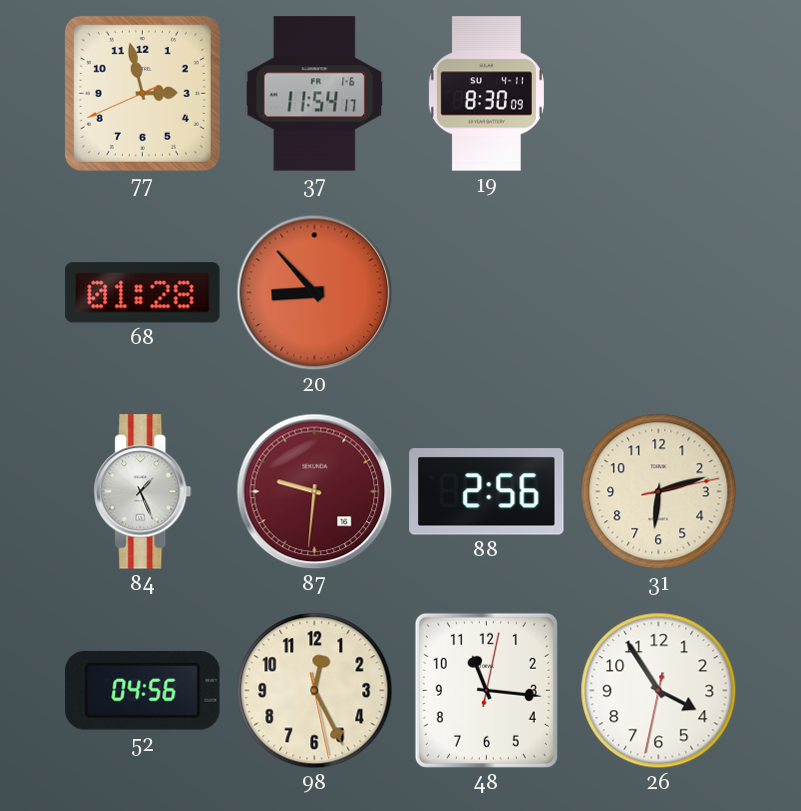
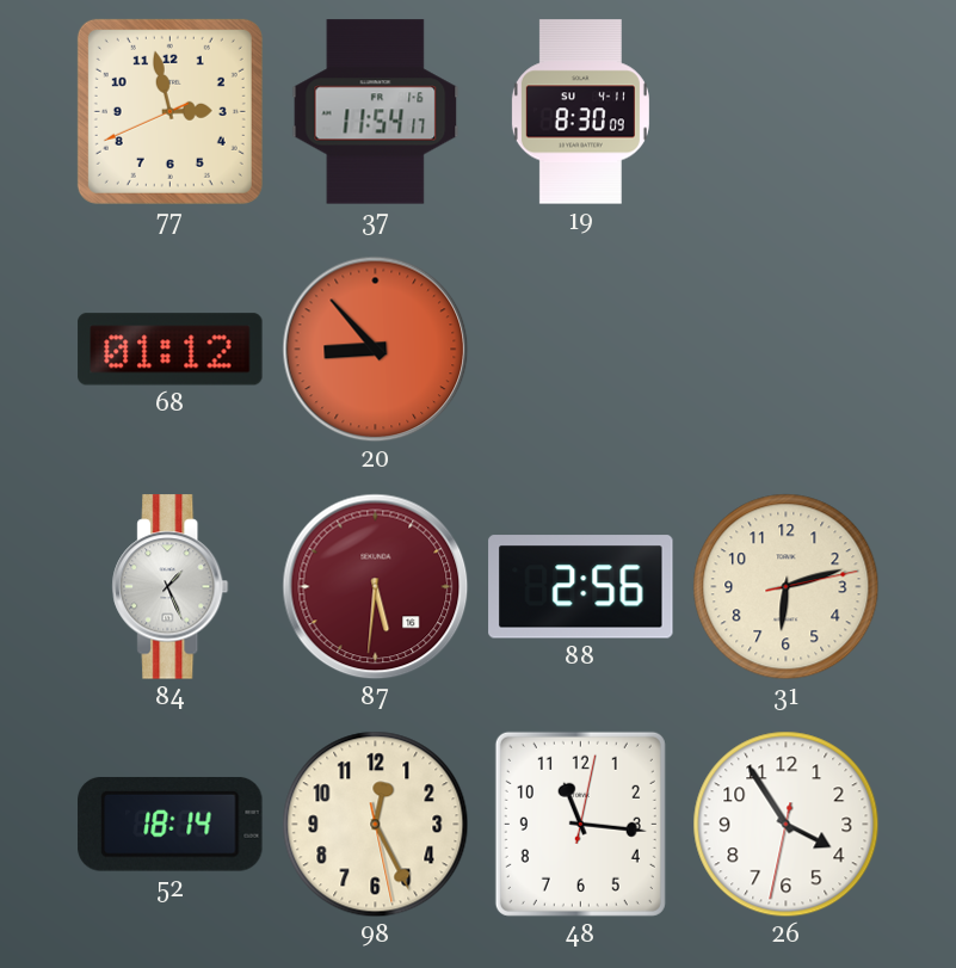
68: 01:28 -> 01:12
87: 9:31 -> 5:31
52: 04:56 -> 18:14
